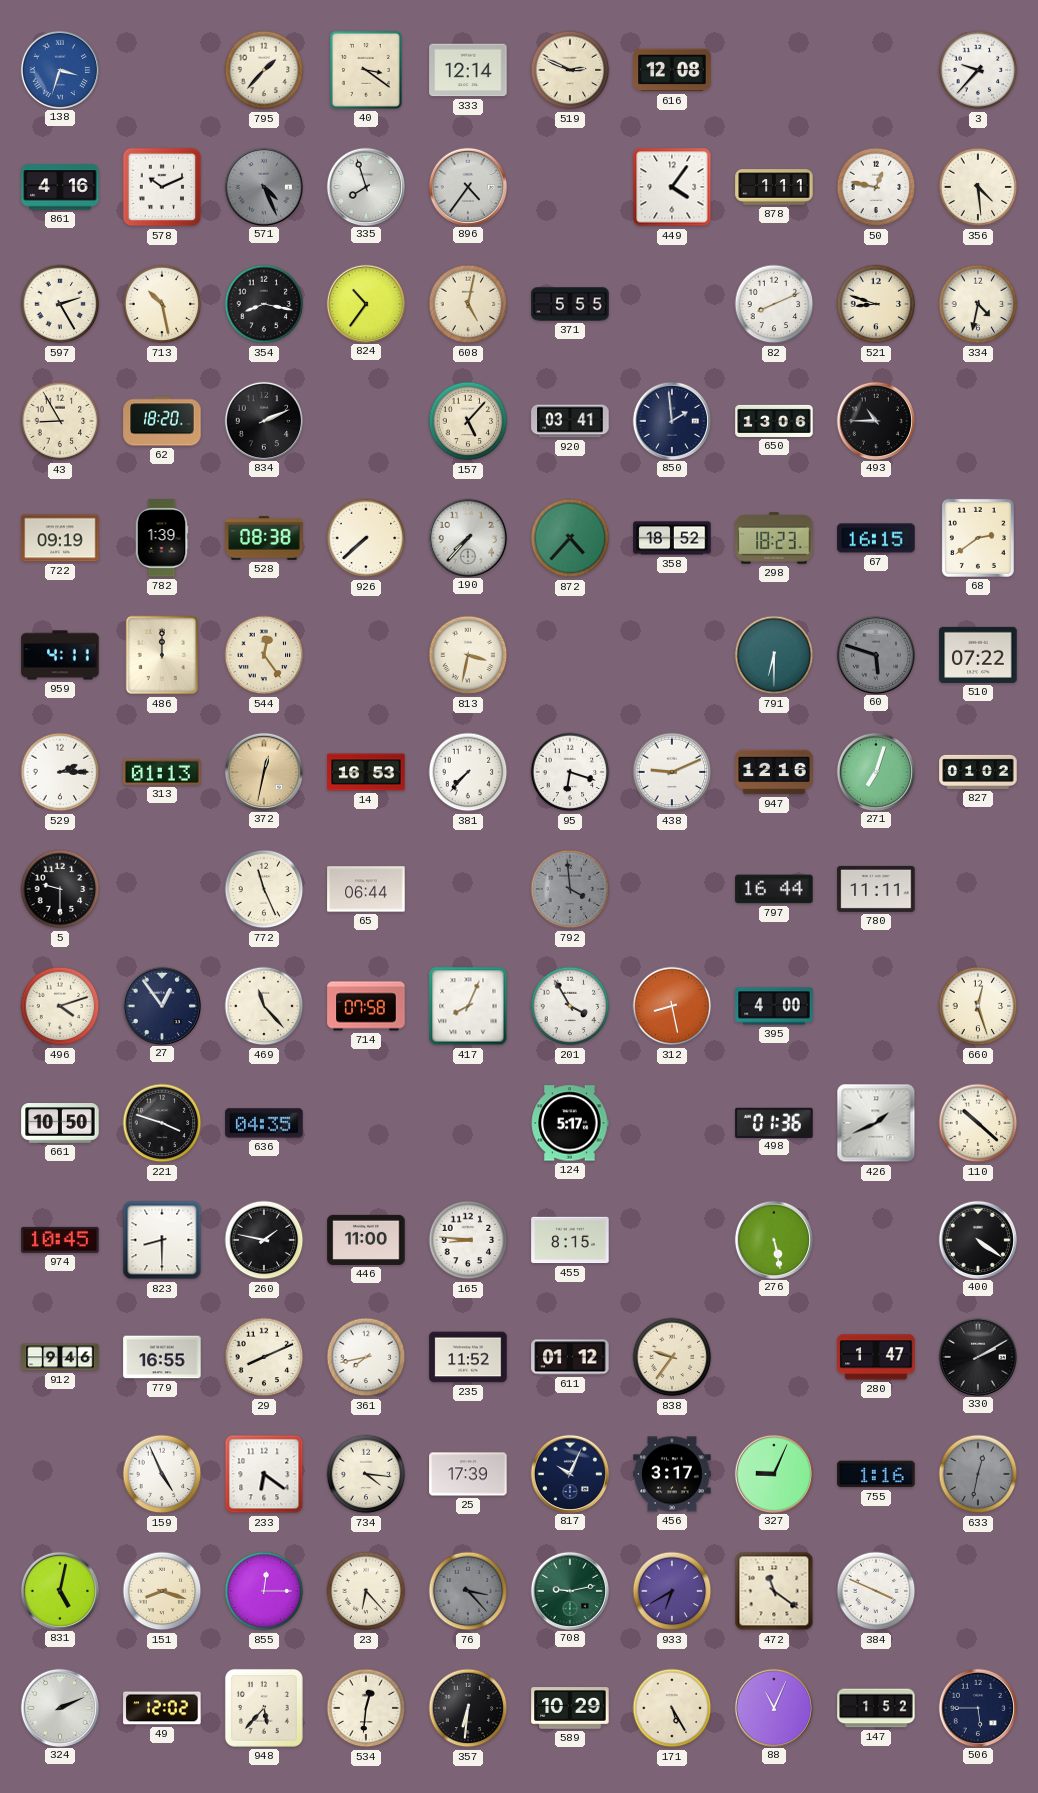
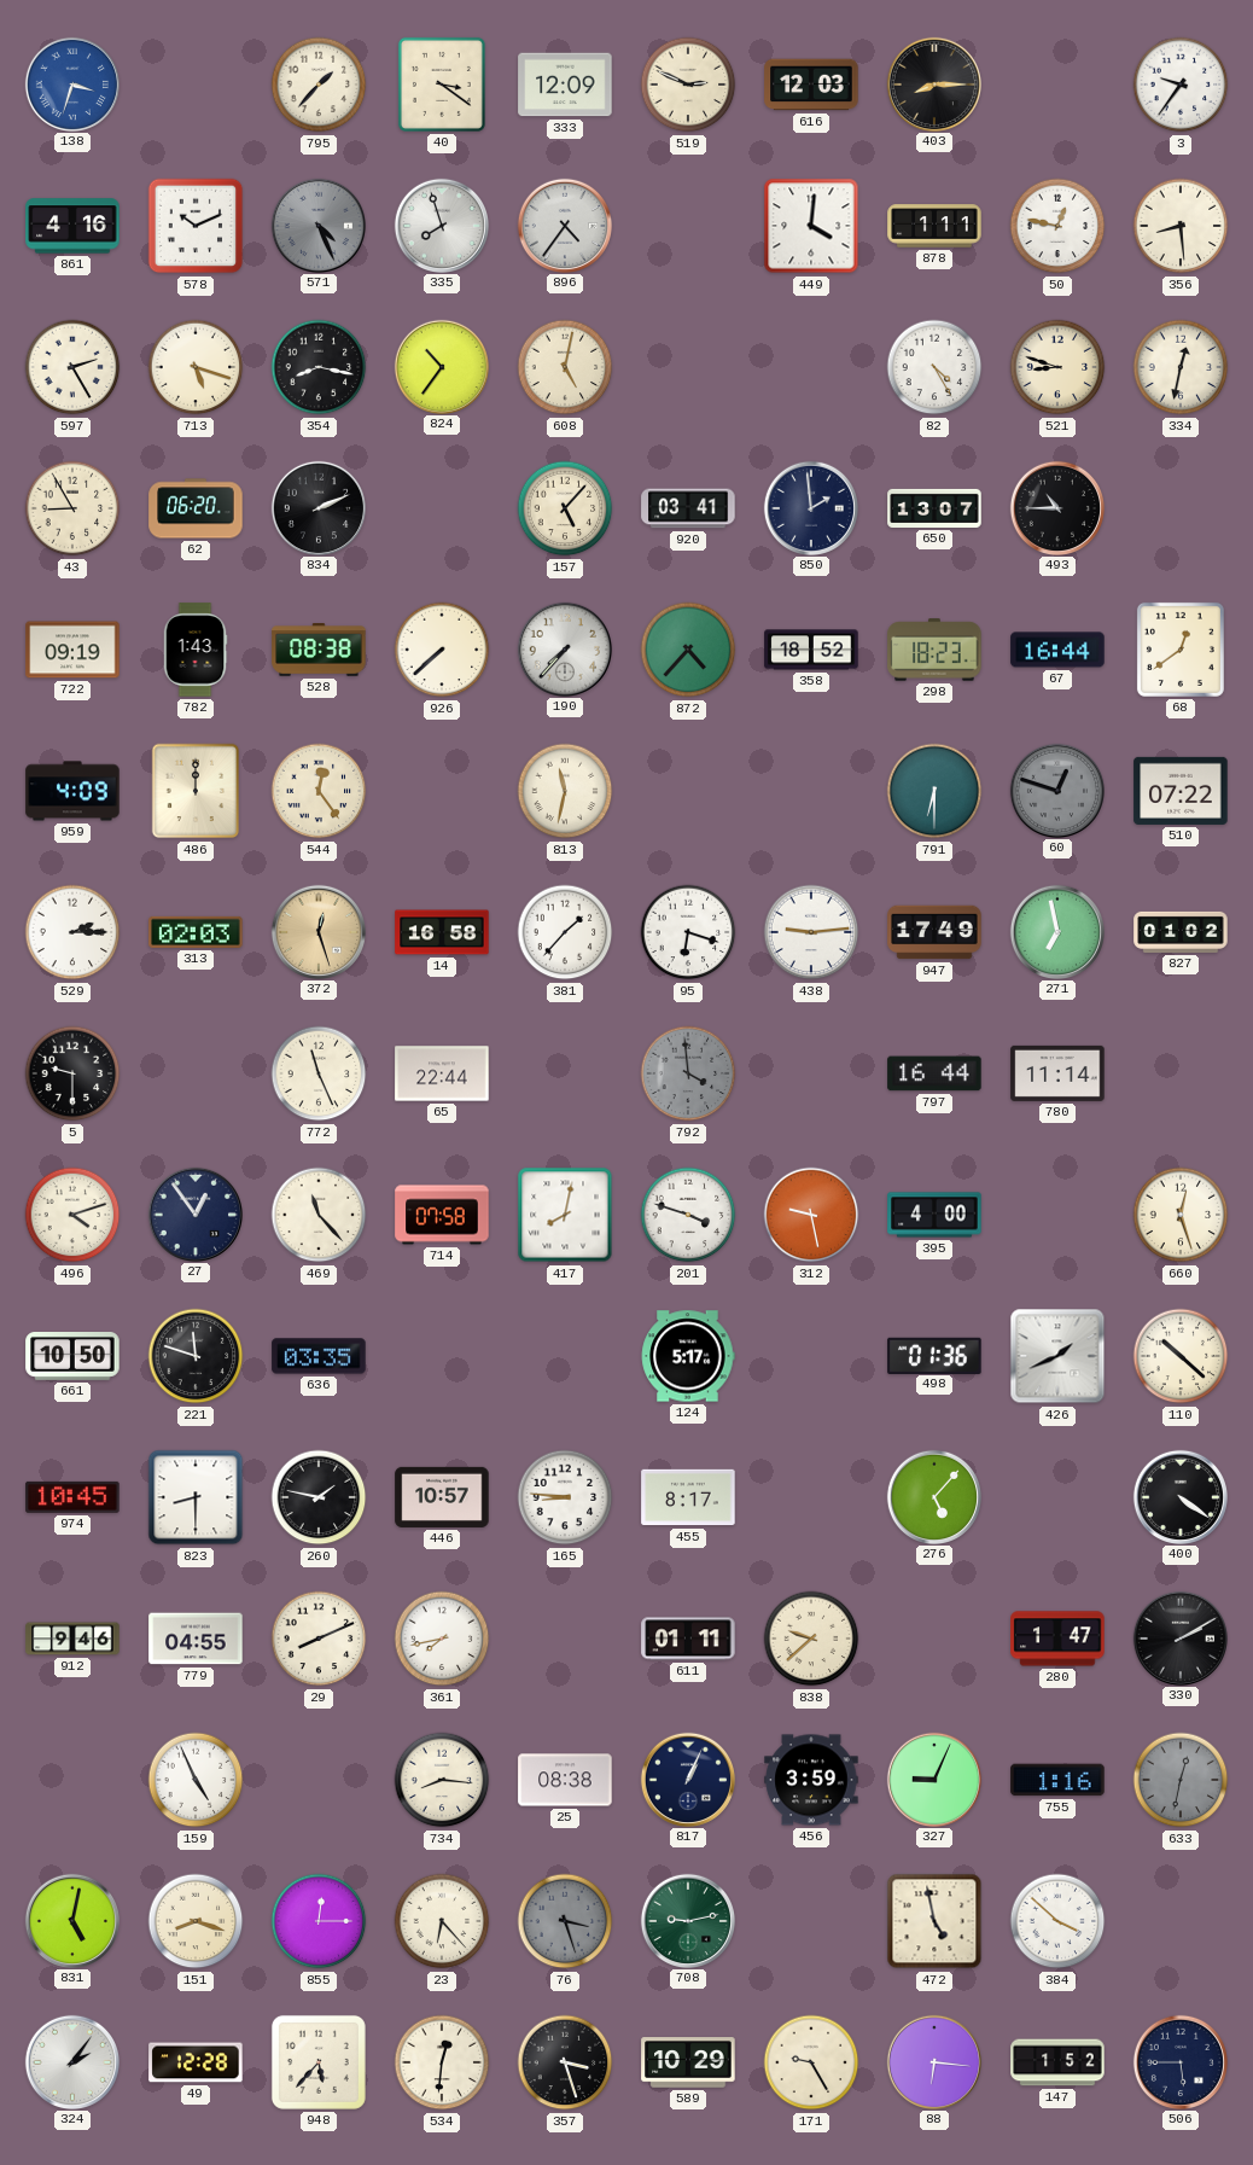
333: 12:14 -> 12:09
616: 12:08 -> 12:03
403: none -> 8:15
3: 9:37 -> 9:36
449: 4:06 -> 4:01
356: 4:29 -> 8:29
713: 10:28 -> 5:18
371: 5:55 -> none
82: 8:11 -> 4:25
334: 4:32 -> 12:32
62: 18:20 -> 06:20
650: 13:06 -> 13:07
782: 1:39 -> 1:43
67: 16:15 -> 16:44
68: 2:39 -> 12:39
959: 4:11 -> 4:09
813: 3:32 -> 11:32
60: 5:48 -> 12:48
313: 01:13 -> 02:03
372: 12:32 -> 12:27
14: 16:53 -> 16:58
381: 7:37 -> 1:37
438: 9:11 -> 9:14
947: 12:16 -> 17:49
271: 7:03 -> 6:58
65: 06:44 -> 22:44
780: 11:11 -> 11:14
417: 8:04 -> 8:02
201: 3:55 -> 3:48
312: 8:28 -> 9:28
221: 3:48 -> 11:48
636: 04:35 -> 03:35
446: 11:00 -> 10:57
455: 8:15 -> 8:17
276: 5:28 -> 5:07
779: 16:55 -> 04:55
235: 11:52 -> none
611: 01:12 -> 01:11
838: 9:36 -> 9:38
233: 6:21 -> none
734: 4:16 -> 8:16
25: 17:39 -> 08:38
817: 10:04 -> 1:04
456: 3:17 -> 3:59
76: 3:23 -> 3:27
933: 6:40 -> none
472: 11:21 -> 4:58
384: 3:49 -> 3:52
324: 2:11 -> 2:06
49: 12:02 -> 12:28
357: 6:31 -> 3:27
171: 5:25 -> 9:25
88: 11:04 -> 6:16
